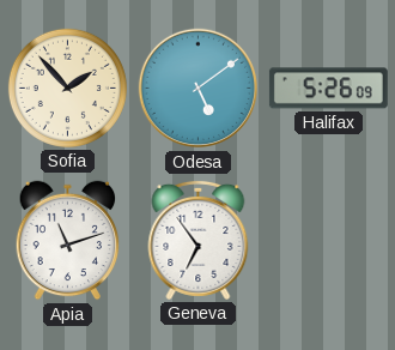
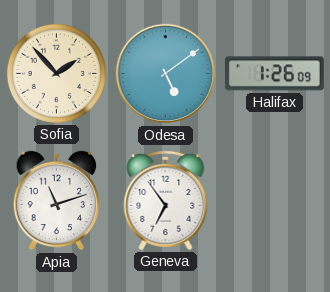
Halifax: 5:26 -> 1:26
